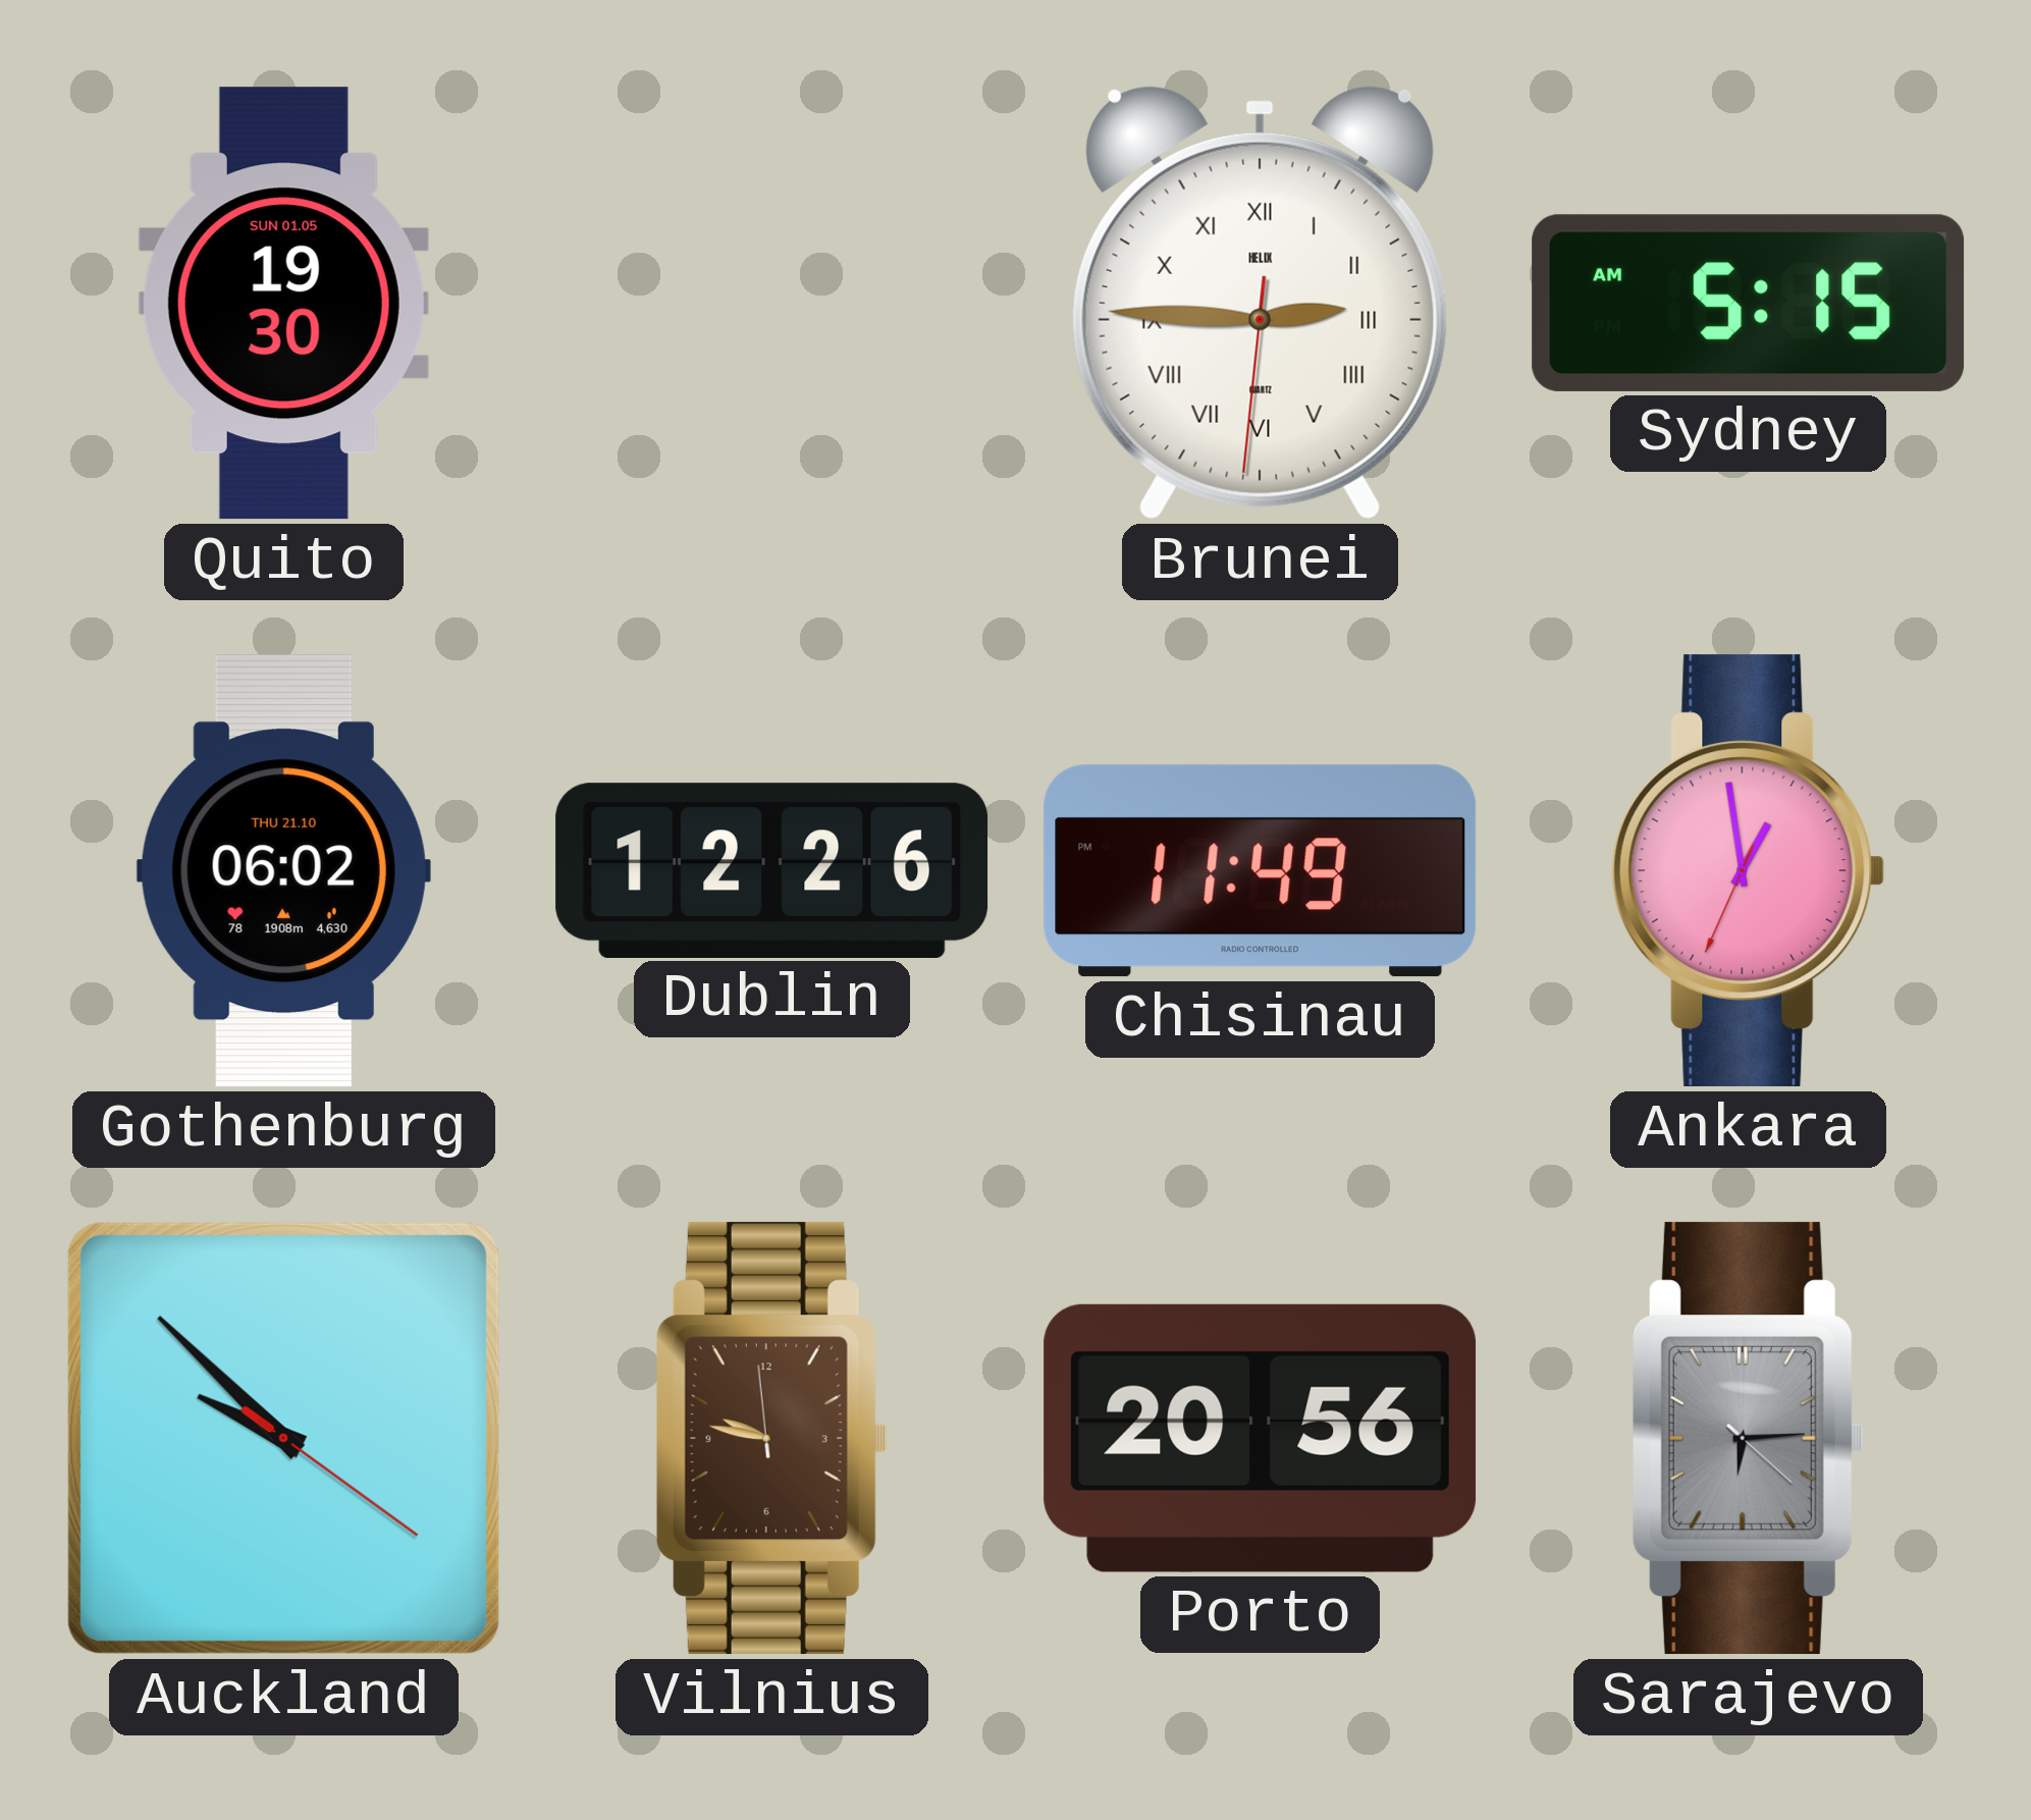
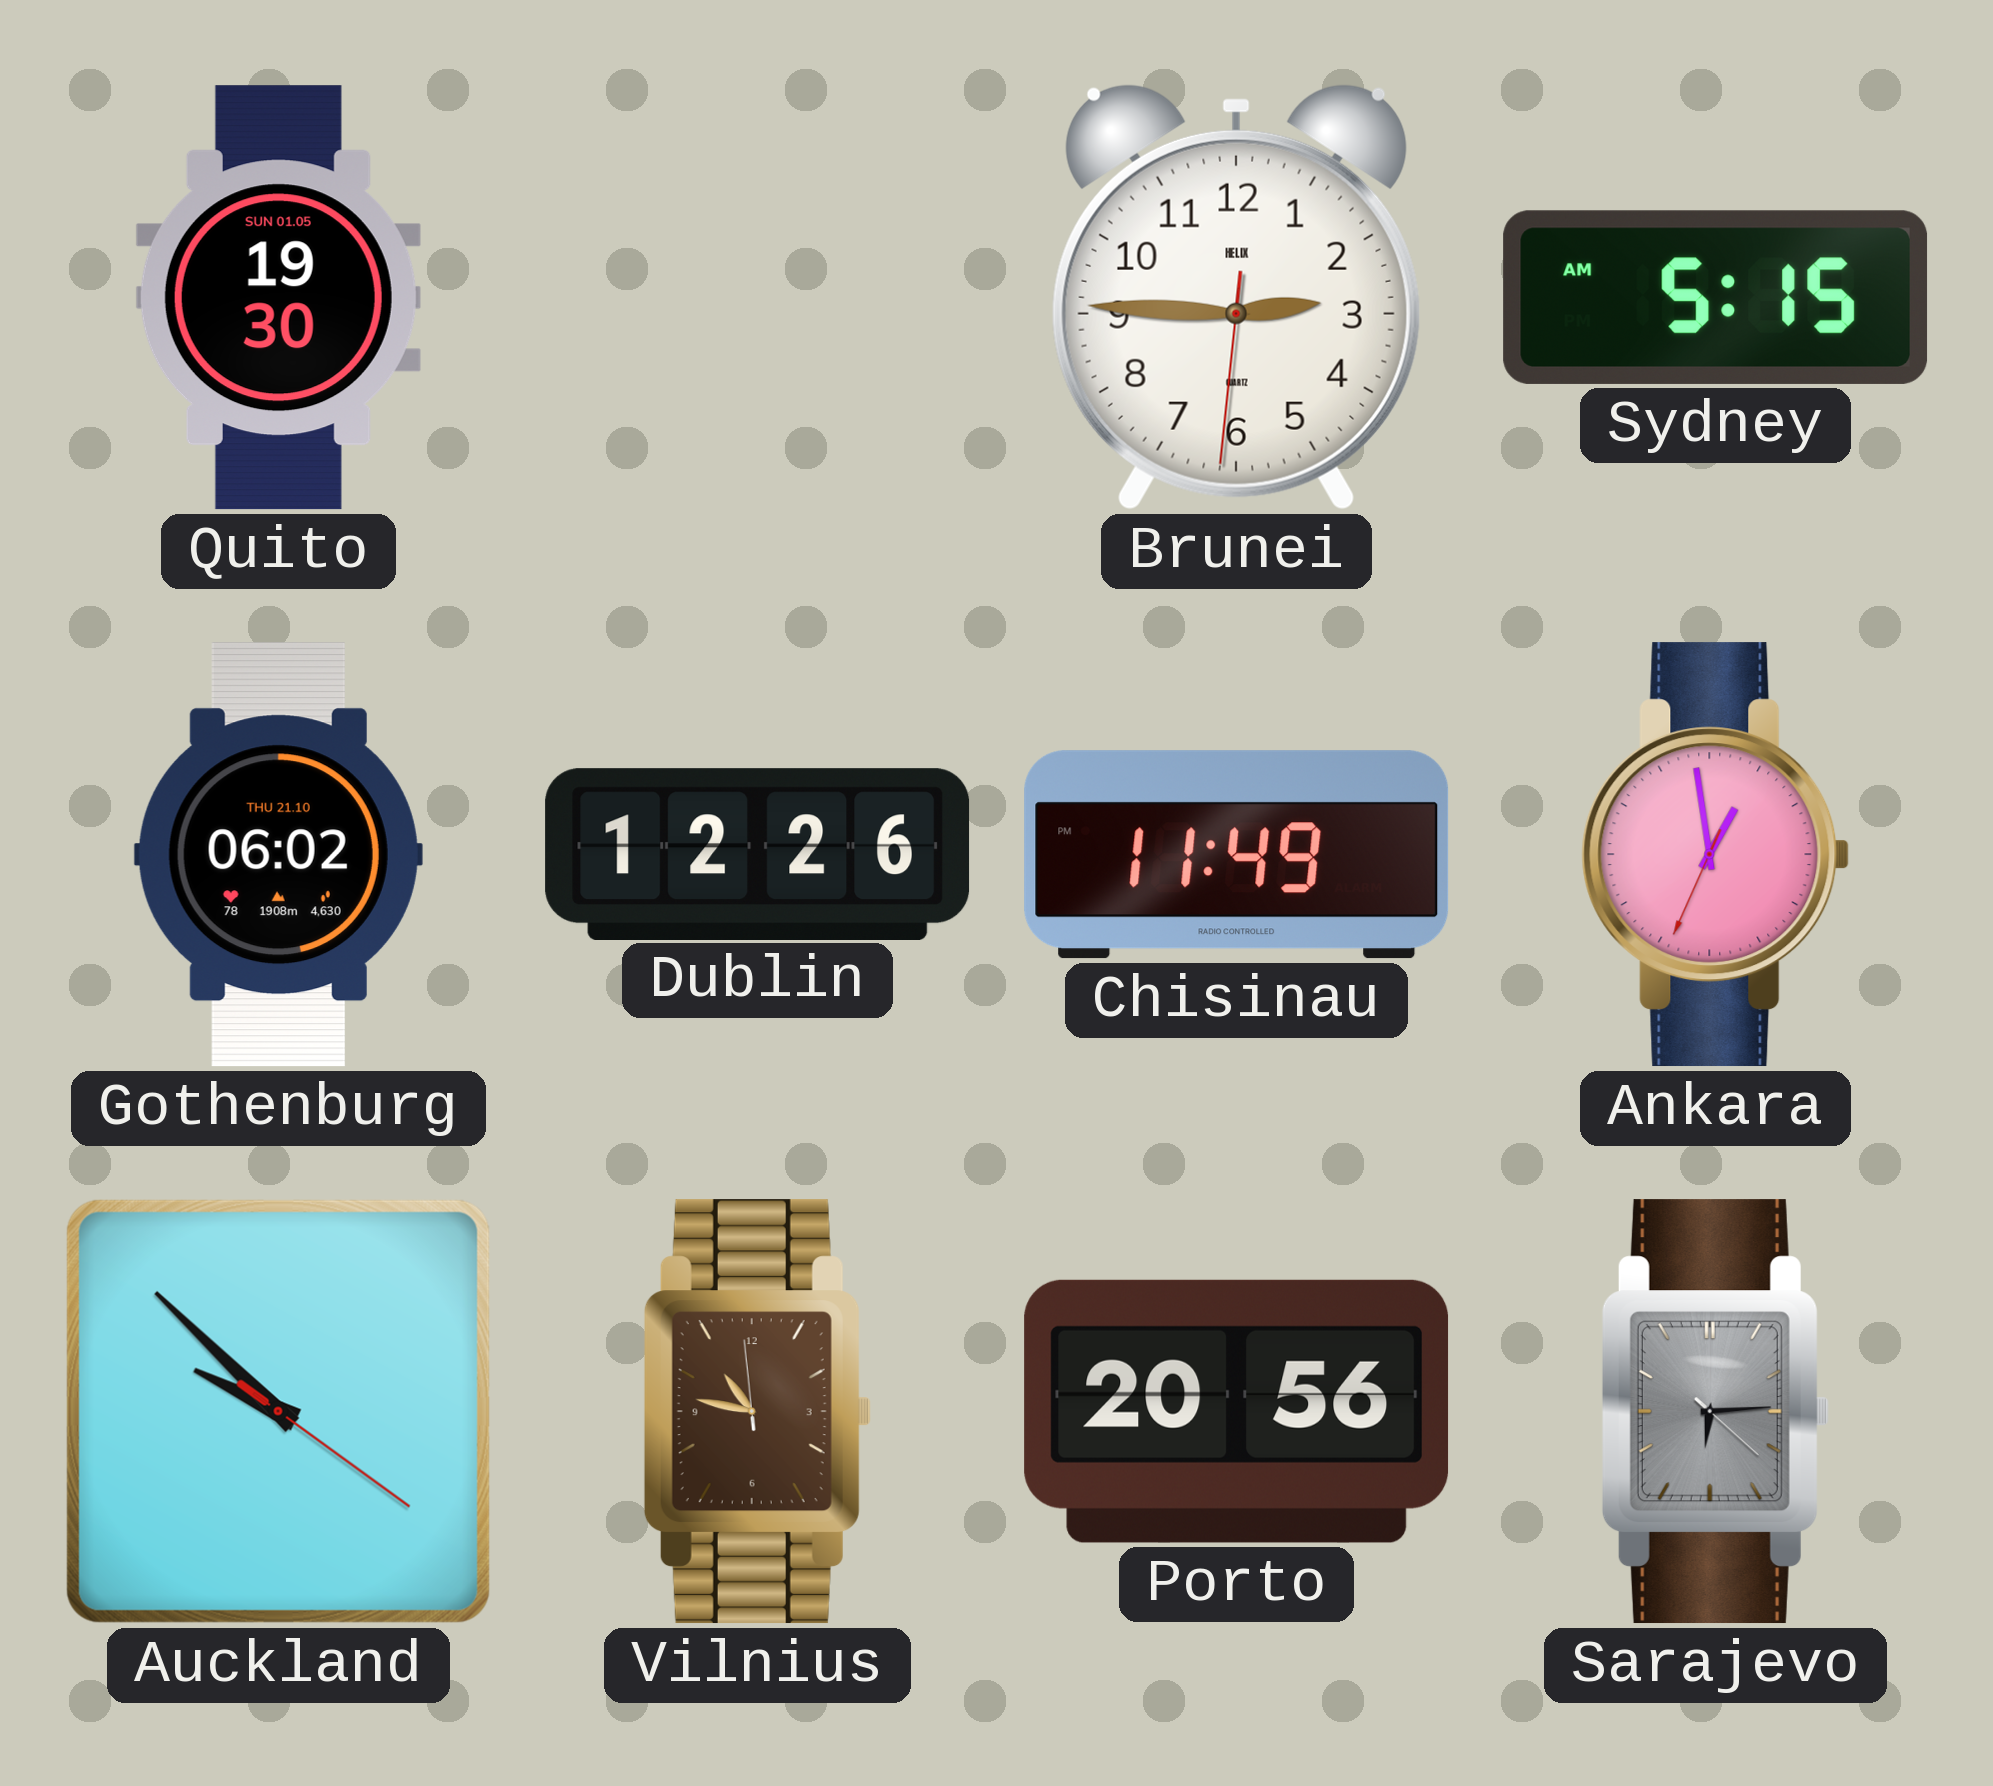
Brunei numerals: Roman -> Arabic
Vilnius: 9:46 -> 10:46
